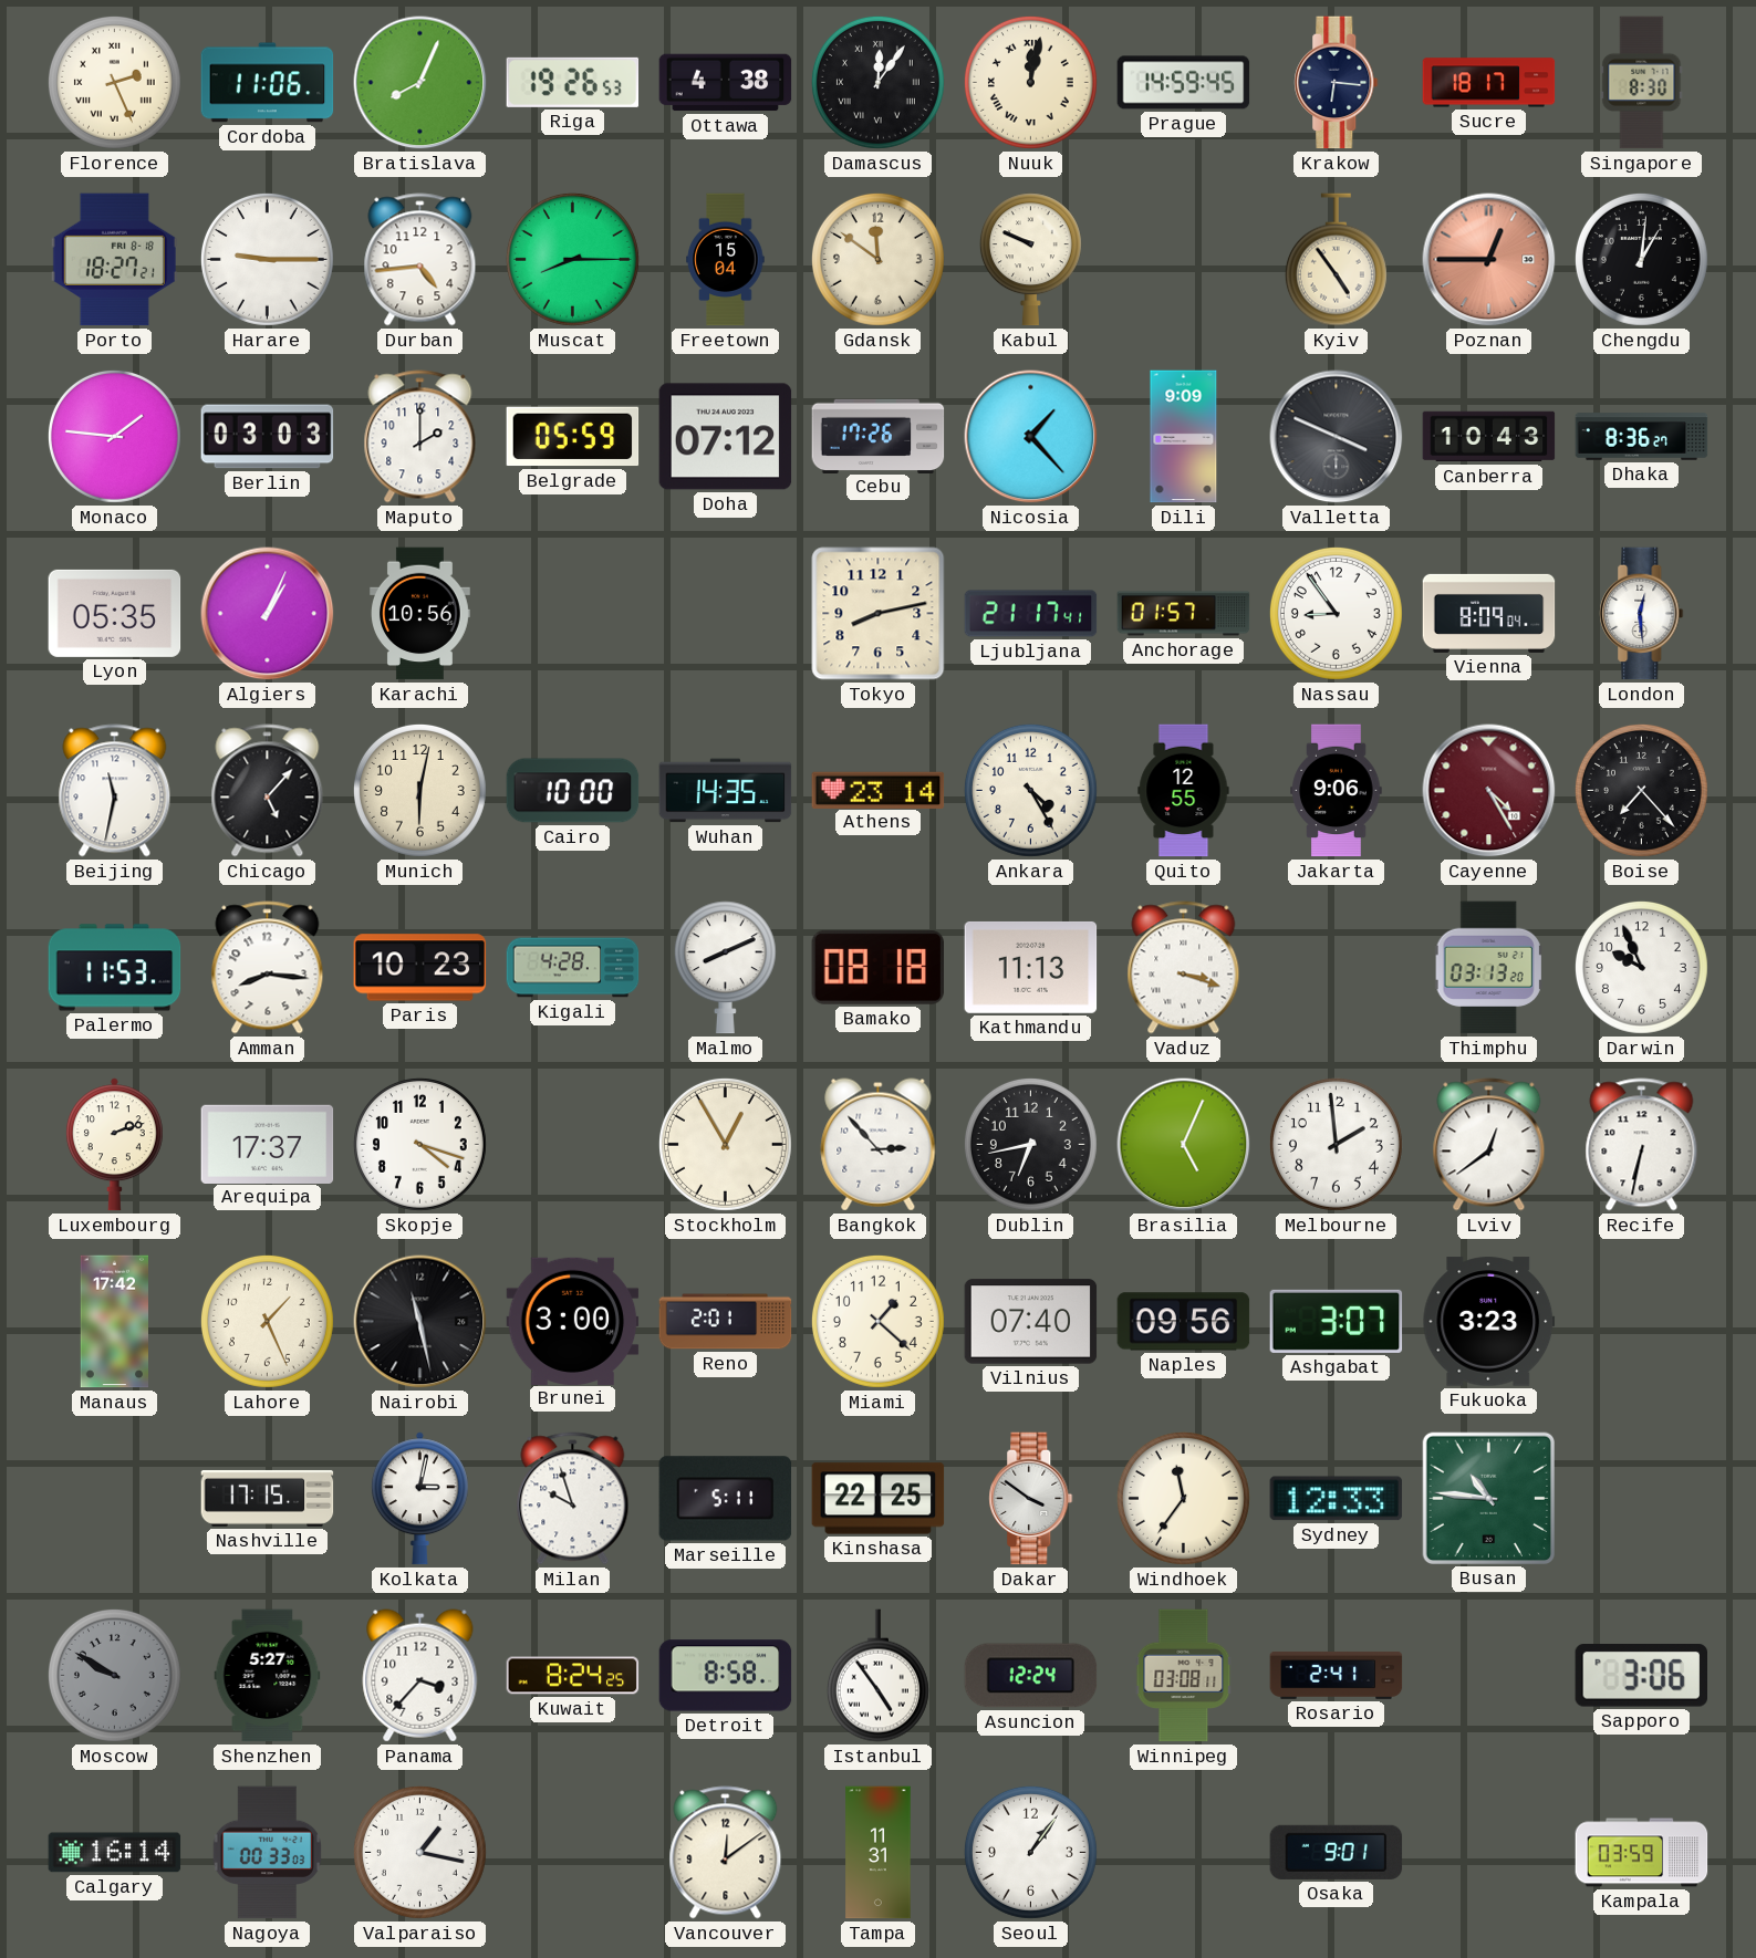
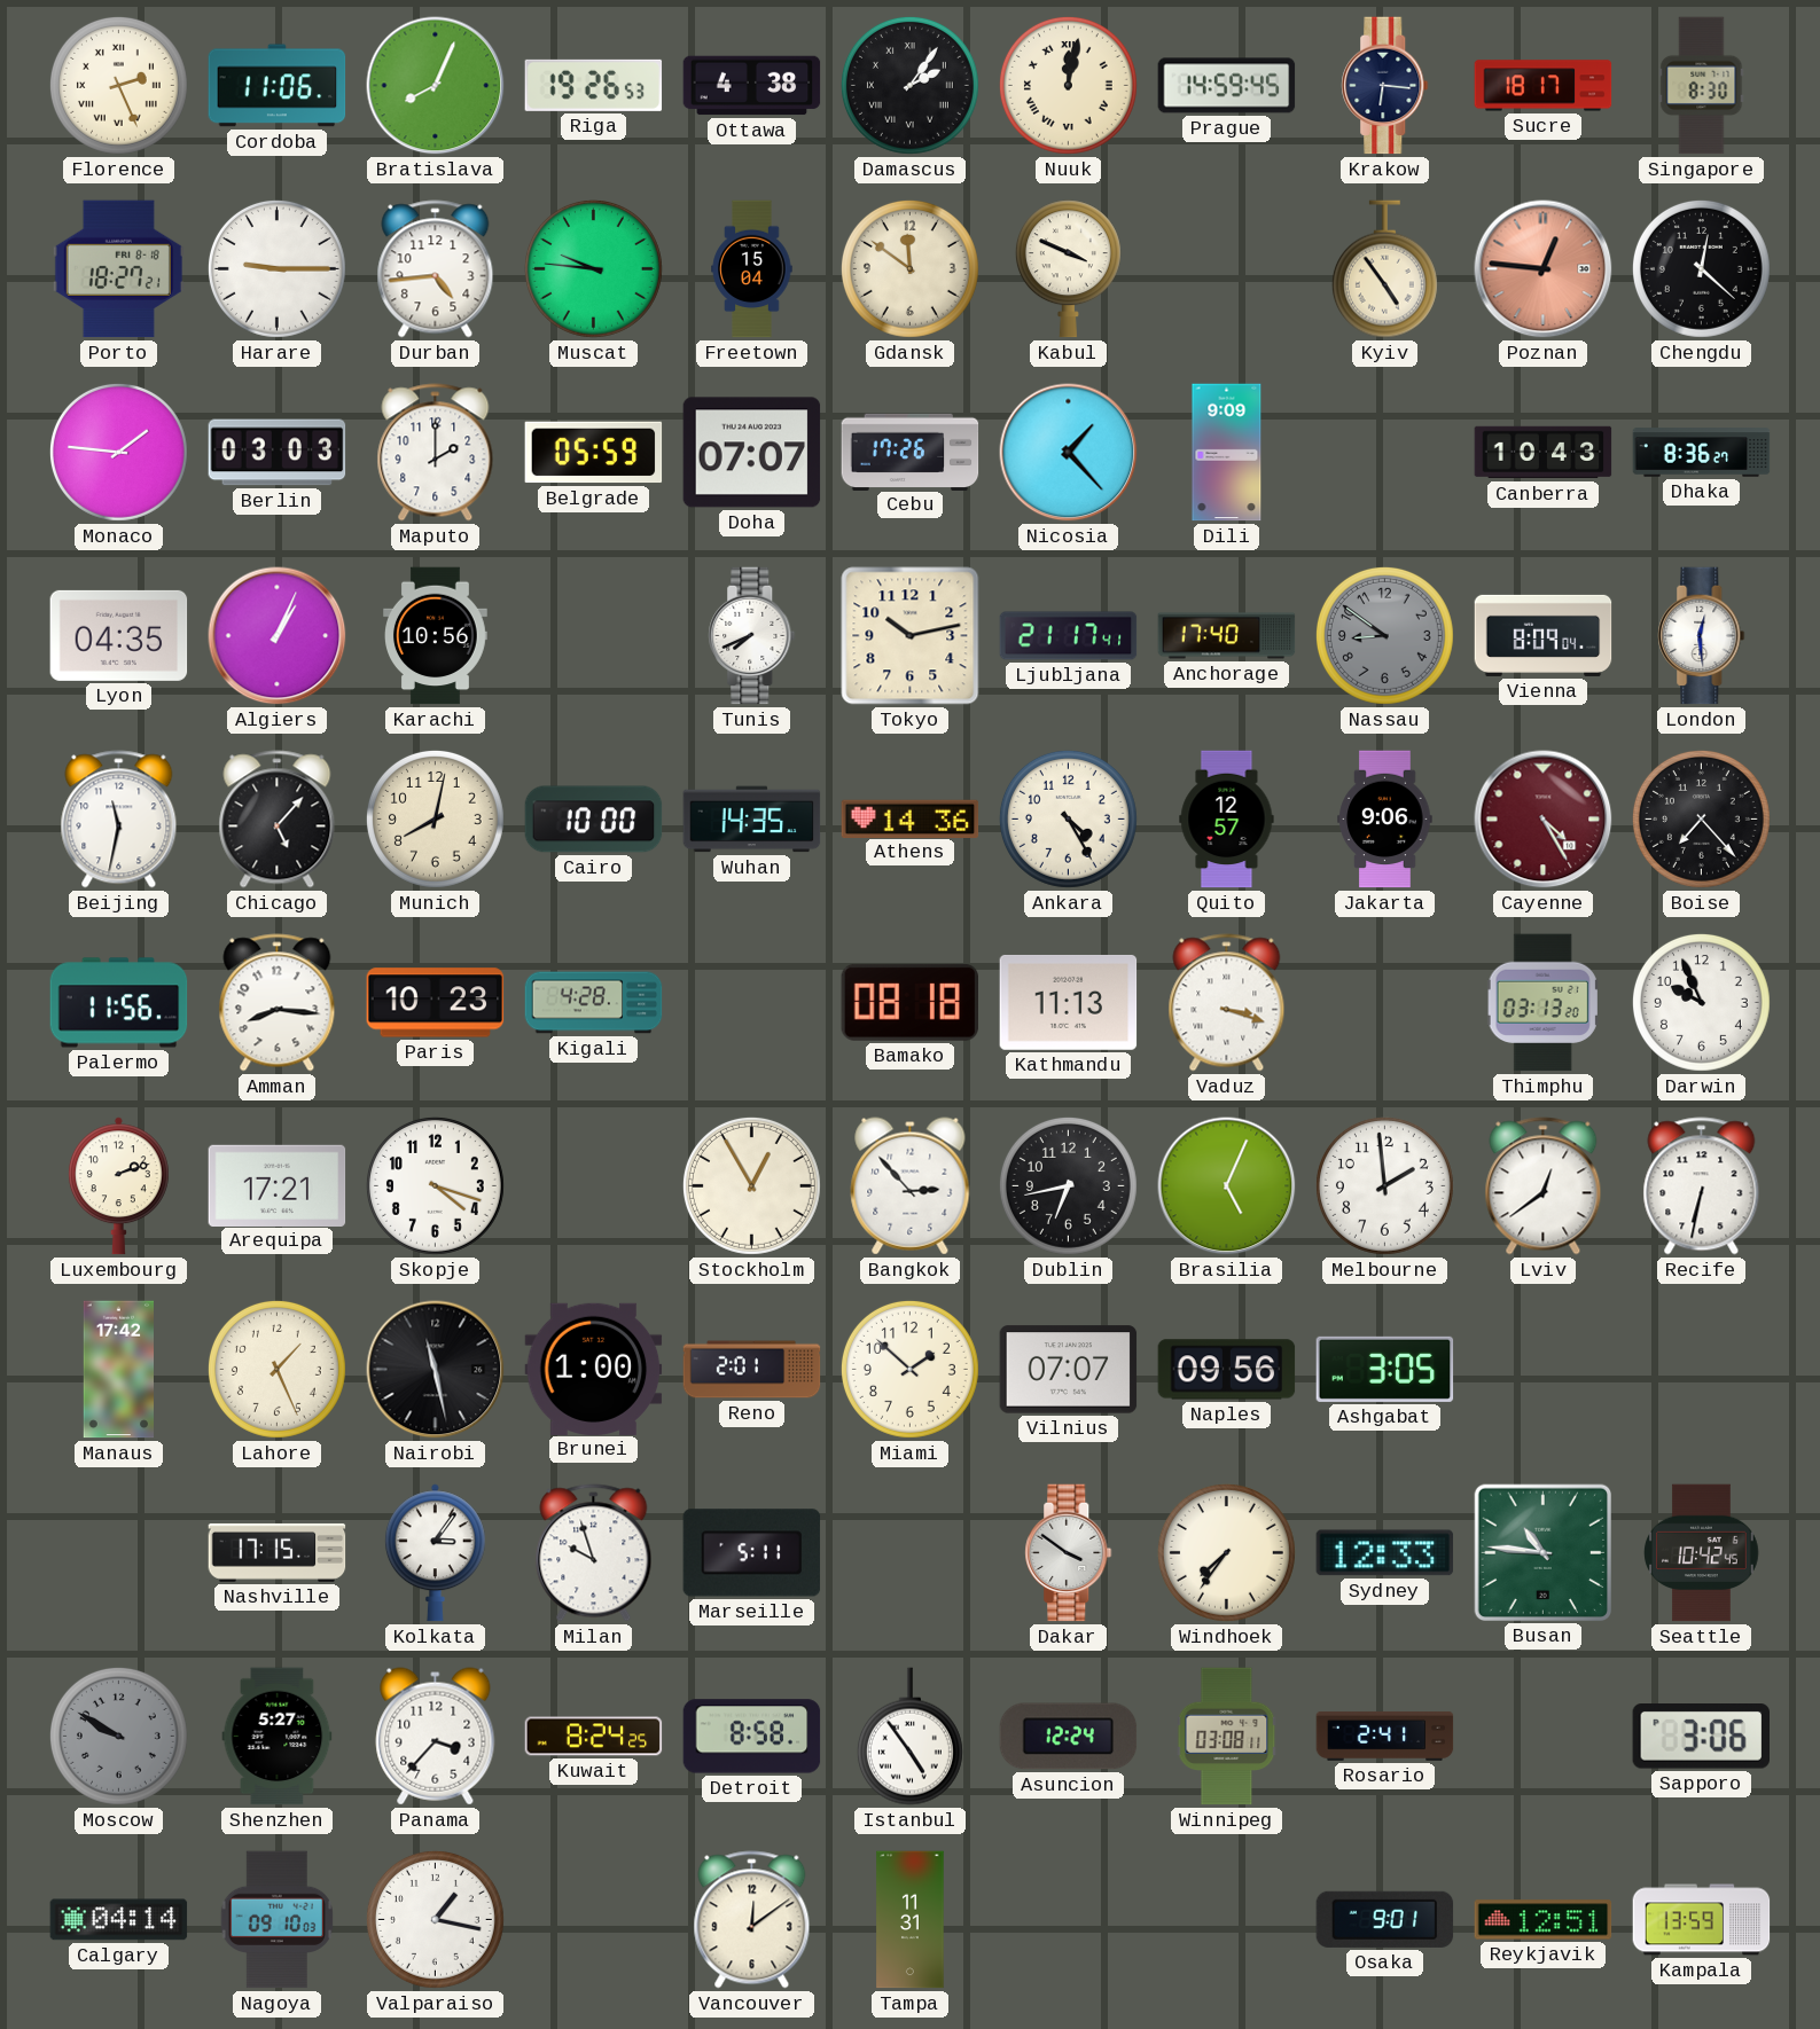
Damascus: 12:06 -> 2:06
Muscat: 8:15 -> 9:46
Kabul: 9:49 -> 3:49
Poznan: 12:45 -> 12:46
Chengdu: 1:01 -> 12:22
Doha: 07:12 -> 07:07
Valletta: 3:49 -> none
Lyon: 05:35 -> 04:35
Tunis: none -> 7:41
Tokyo: 8:13 -> 10:13
Anchorage: 01:57 -> 17:40
Nassau: 8:54 -> 8:51
Nassau dial: white -> grey
Munich: 6:02 -> 8:02
Athens: 23:14 -> 14:36
Quito: 12:55 -> 12:57
Palermo: 11:53 -> 11:56
Malmo: 8:11 -> none
Arequipa: 17:37 -> 17:21
Brunei: 3:00 -> 1:00
Miami: 1:22 -> 1:52
Vilnius: 07:40 -> 07:07
Ashgabat: 3:07 -> 3:05
Fukuoka: 3:23 -> none
Kolkata: 3:02 -> 3:06
Kinshasa: 22:25 -> none
Windhoek: 11:36 -> 7:36
Seattle: none -> 10:42
Calgary: 16:14 -> 04:14
Nagoya: 00:33 -> 09:10
Seoul: 1:06 -> none
Reykjavik: none -> 12:51
Kampala: 03:59 -> 13:59
